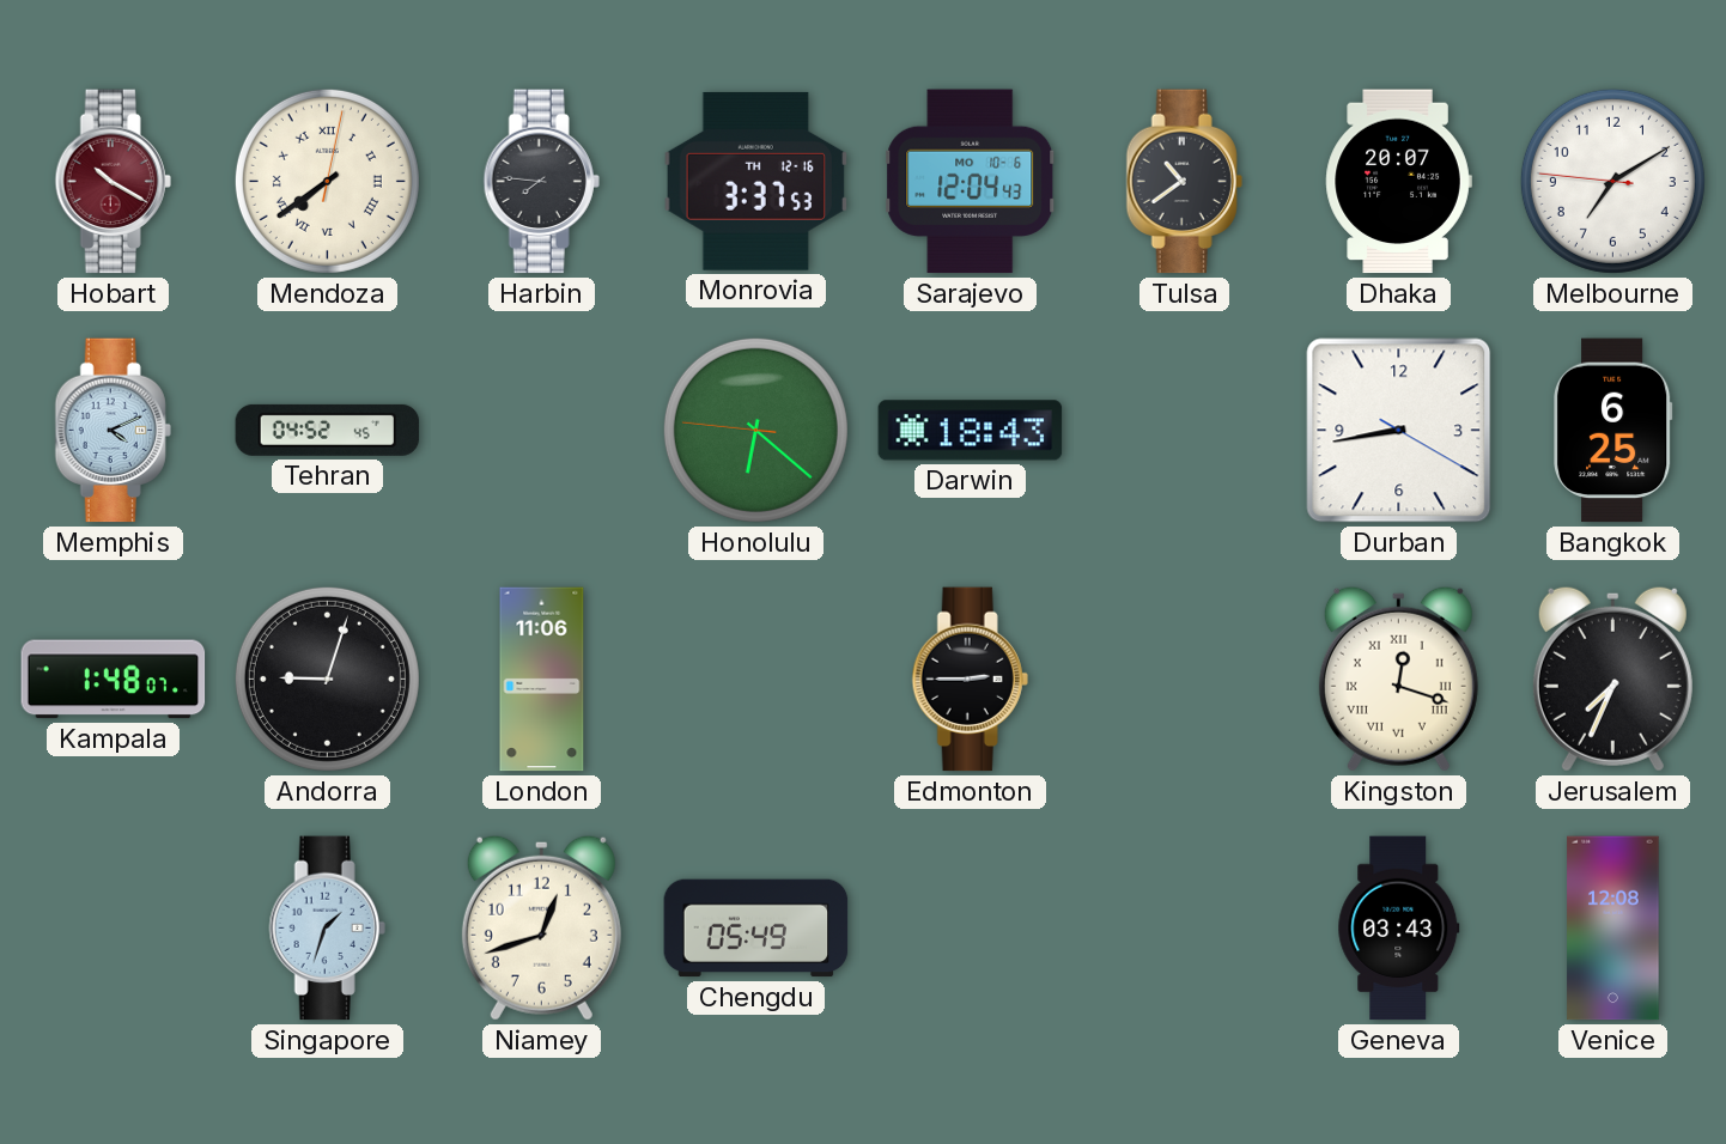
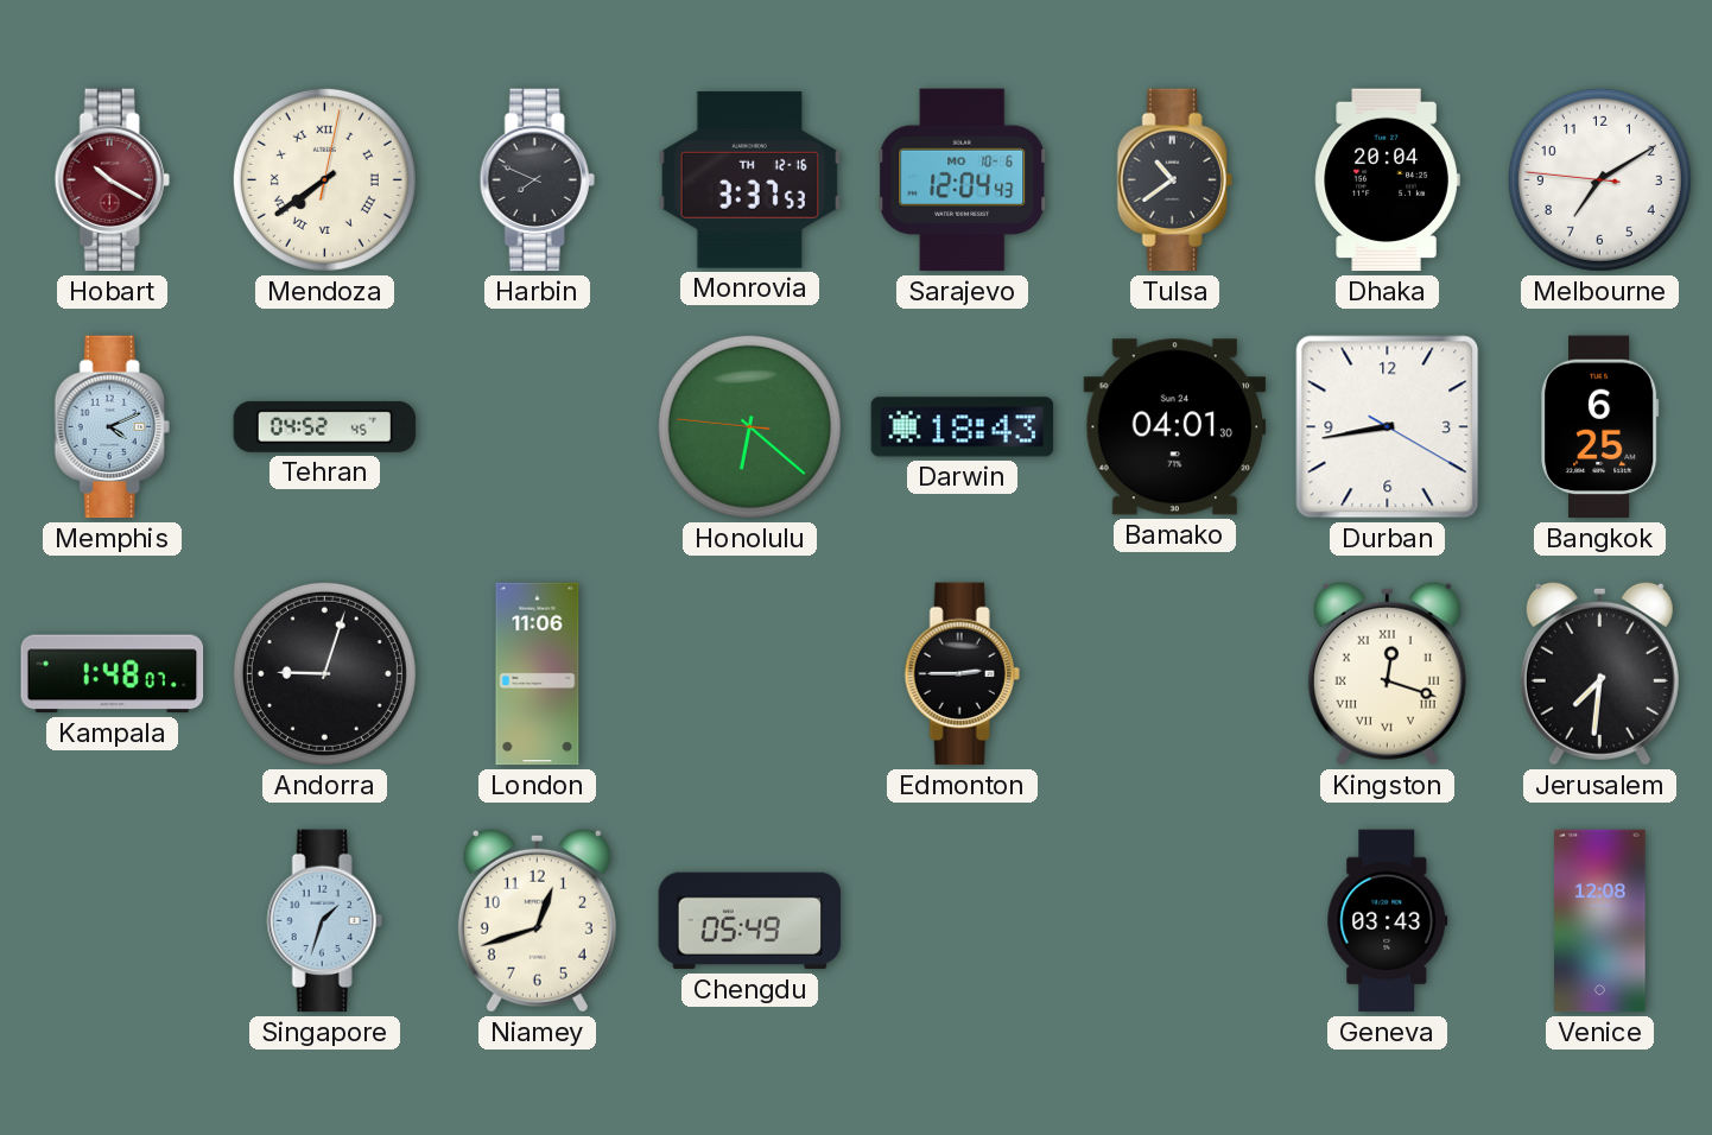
Harbin: 7:46 -> 7:49
Dhaka: 20:07 -> 20:04
Bamako: none -> 04:01
Jerusalem: 7:34 -> 7:31
